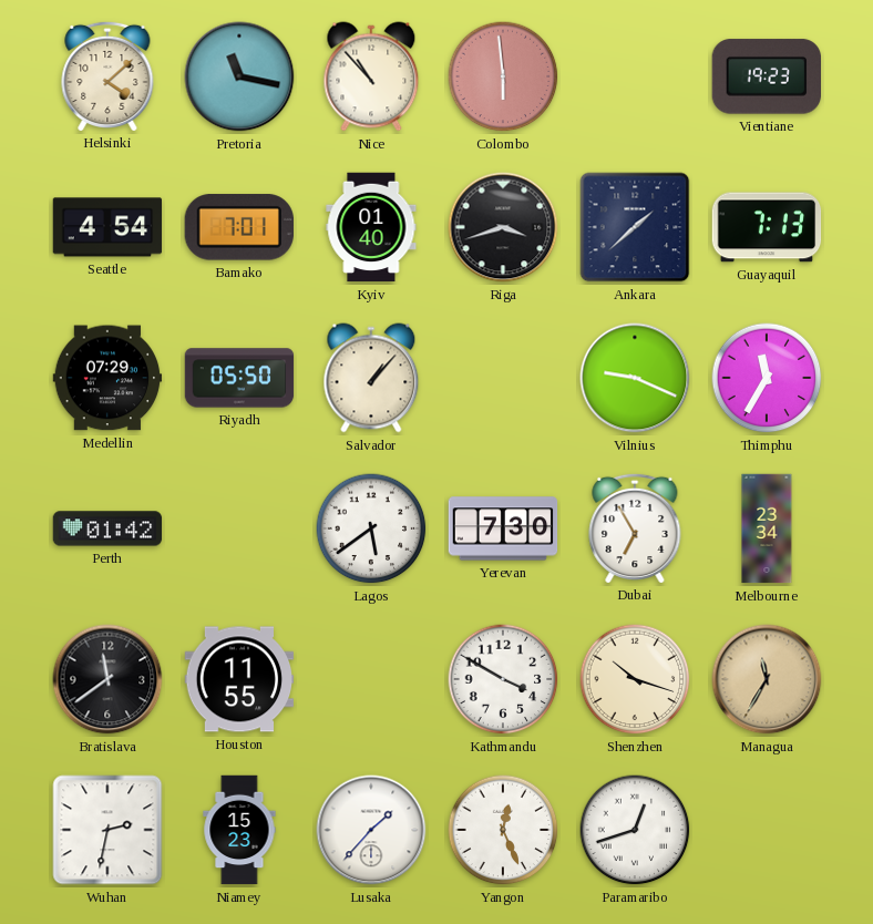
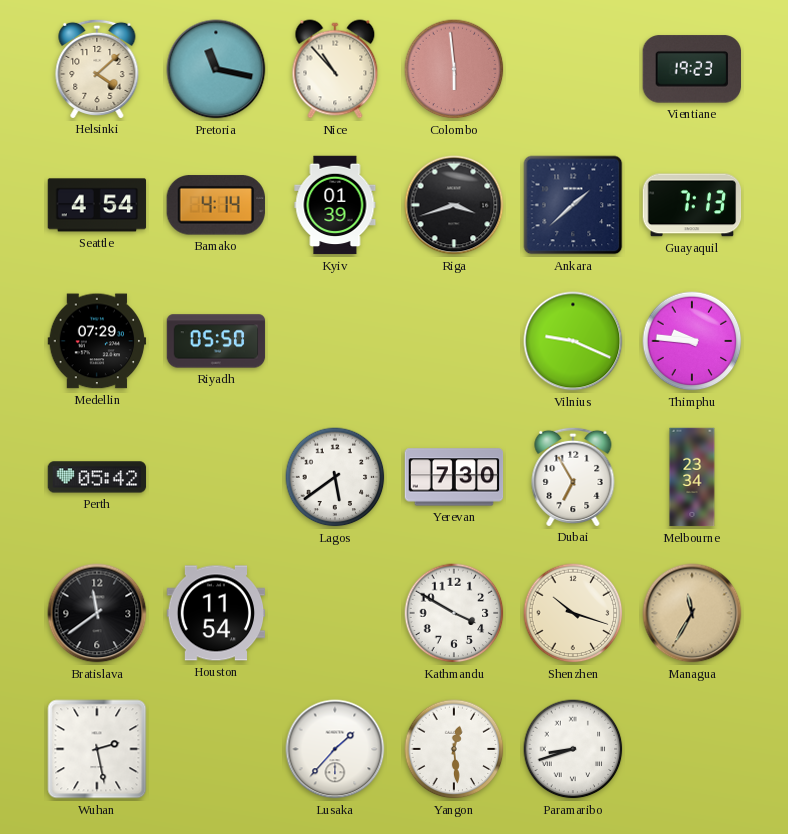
Bamako: 7:01 -> 4:14
Kyiv: 01:40 -> 01:39
Salvador: 1:07 -> none
Thimphu: 11:35 -> 9:46
Perth: 01:42 -> 05:42
Houston: 11:55 -> 11:54
Wuhan: 2:32 -> 2:28
Niamey: 15:23 -> none
Yangon: 12:26 -> 12:29
Paramaribo: 12:42 -> 8:42
